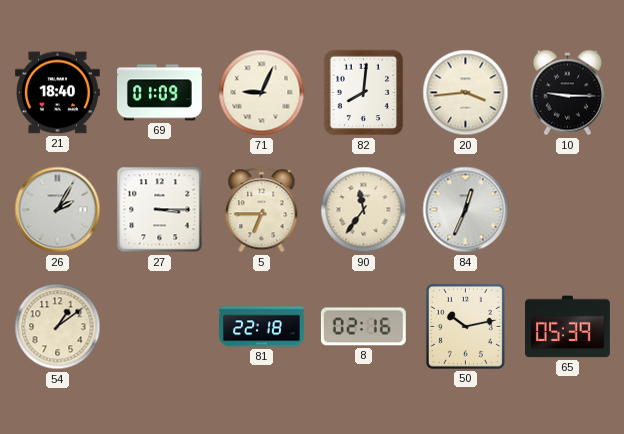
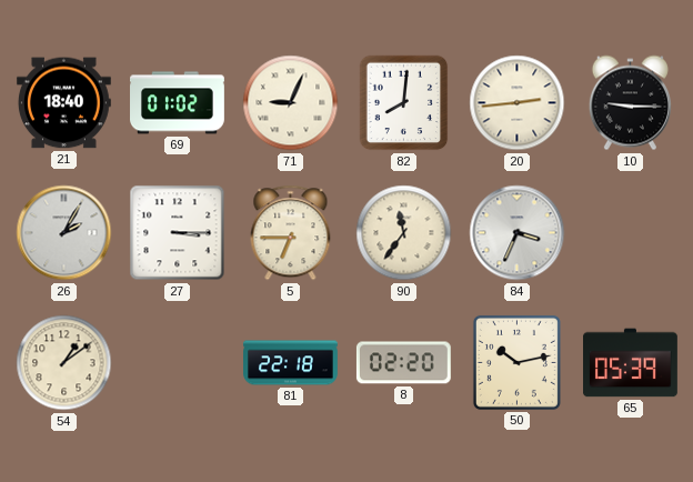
69: 01:09 -> 01:02
20: 3:44 -> 2:44
84: 12:34 -> 3:34
8: 02:16 -> 02:20
